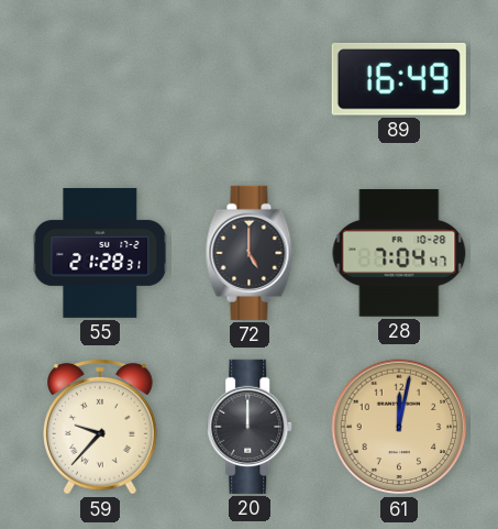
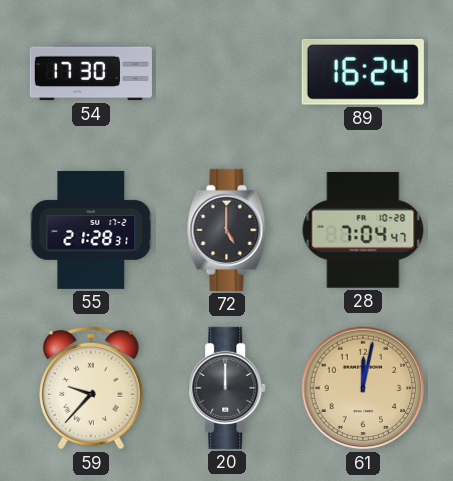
54: none -> 17:30
89: 16:49 -> 16:24
